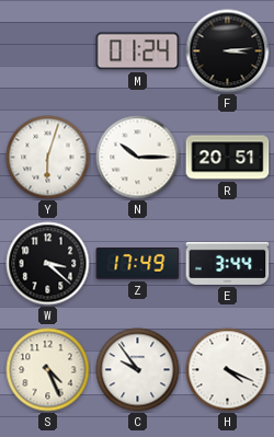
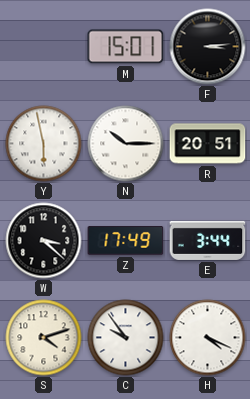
M: 01:24 -> 15:01
Y: 6:03 -> 5:58
S: 4:26 -> 4:12
